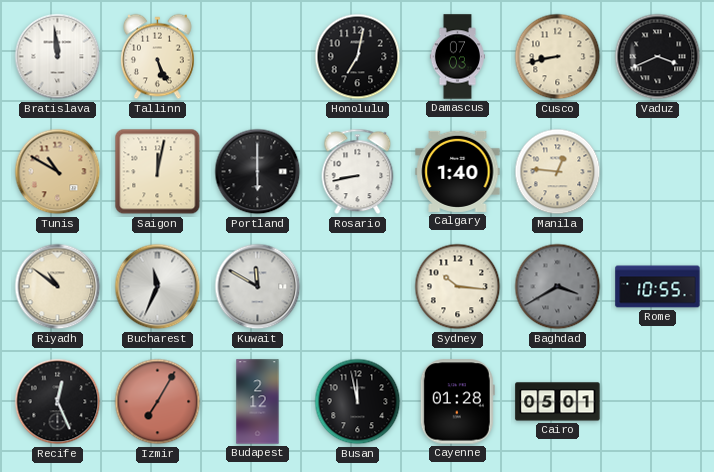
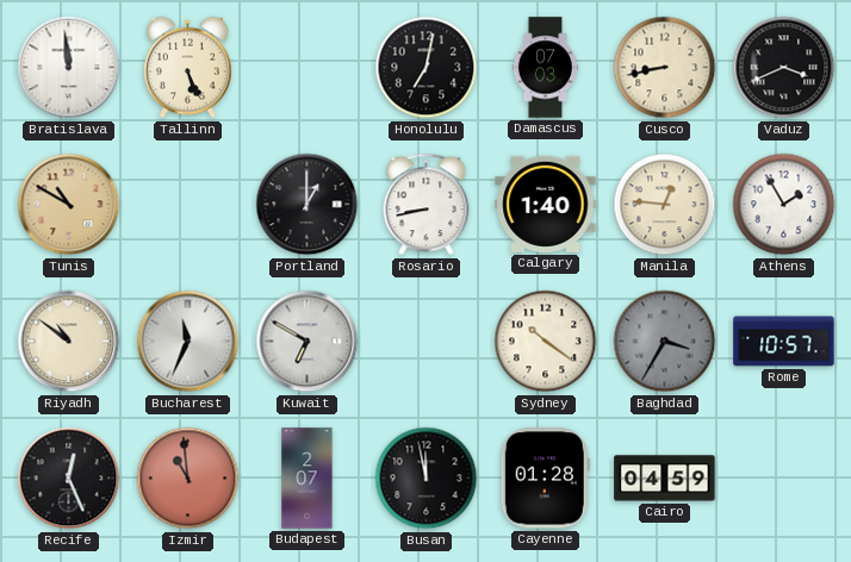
Saigon: 12:02 -> none
Portland: 6:00 -> 1:00
Athens: none -> 1:55
Kuwait: 11:50 -> 6:50
Sydney: 10:16 -> 10:21
Baghdad: 3:40 -> 3:35
Rome: 10:55 -> 10:57
Izmir: 7:05 -> 10:59
Budapest: 2:12 -> 2:07
Cairo: 05:01 -> 04:59
